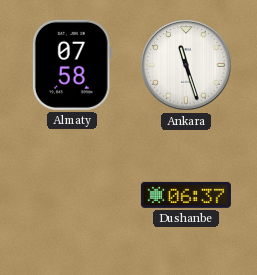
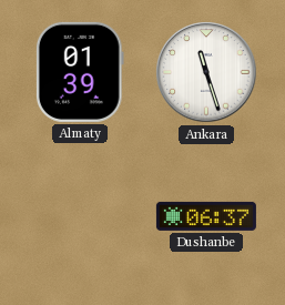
Almaty: 07:58 -> 01:39
